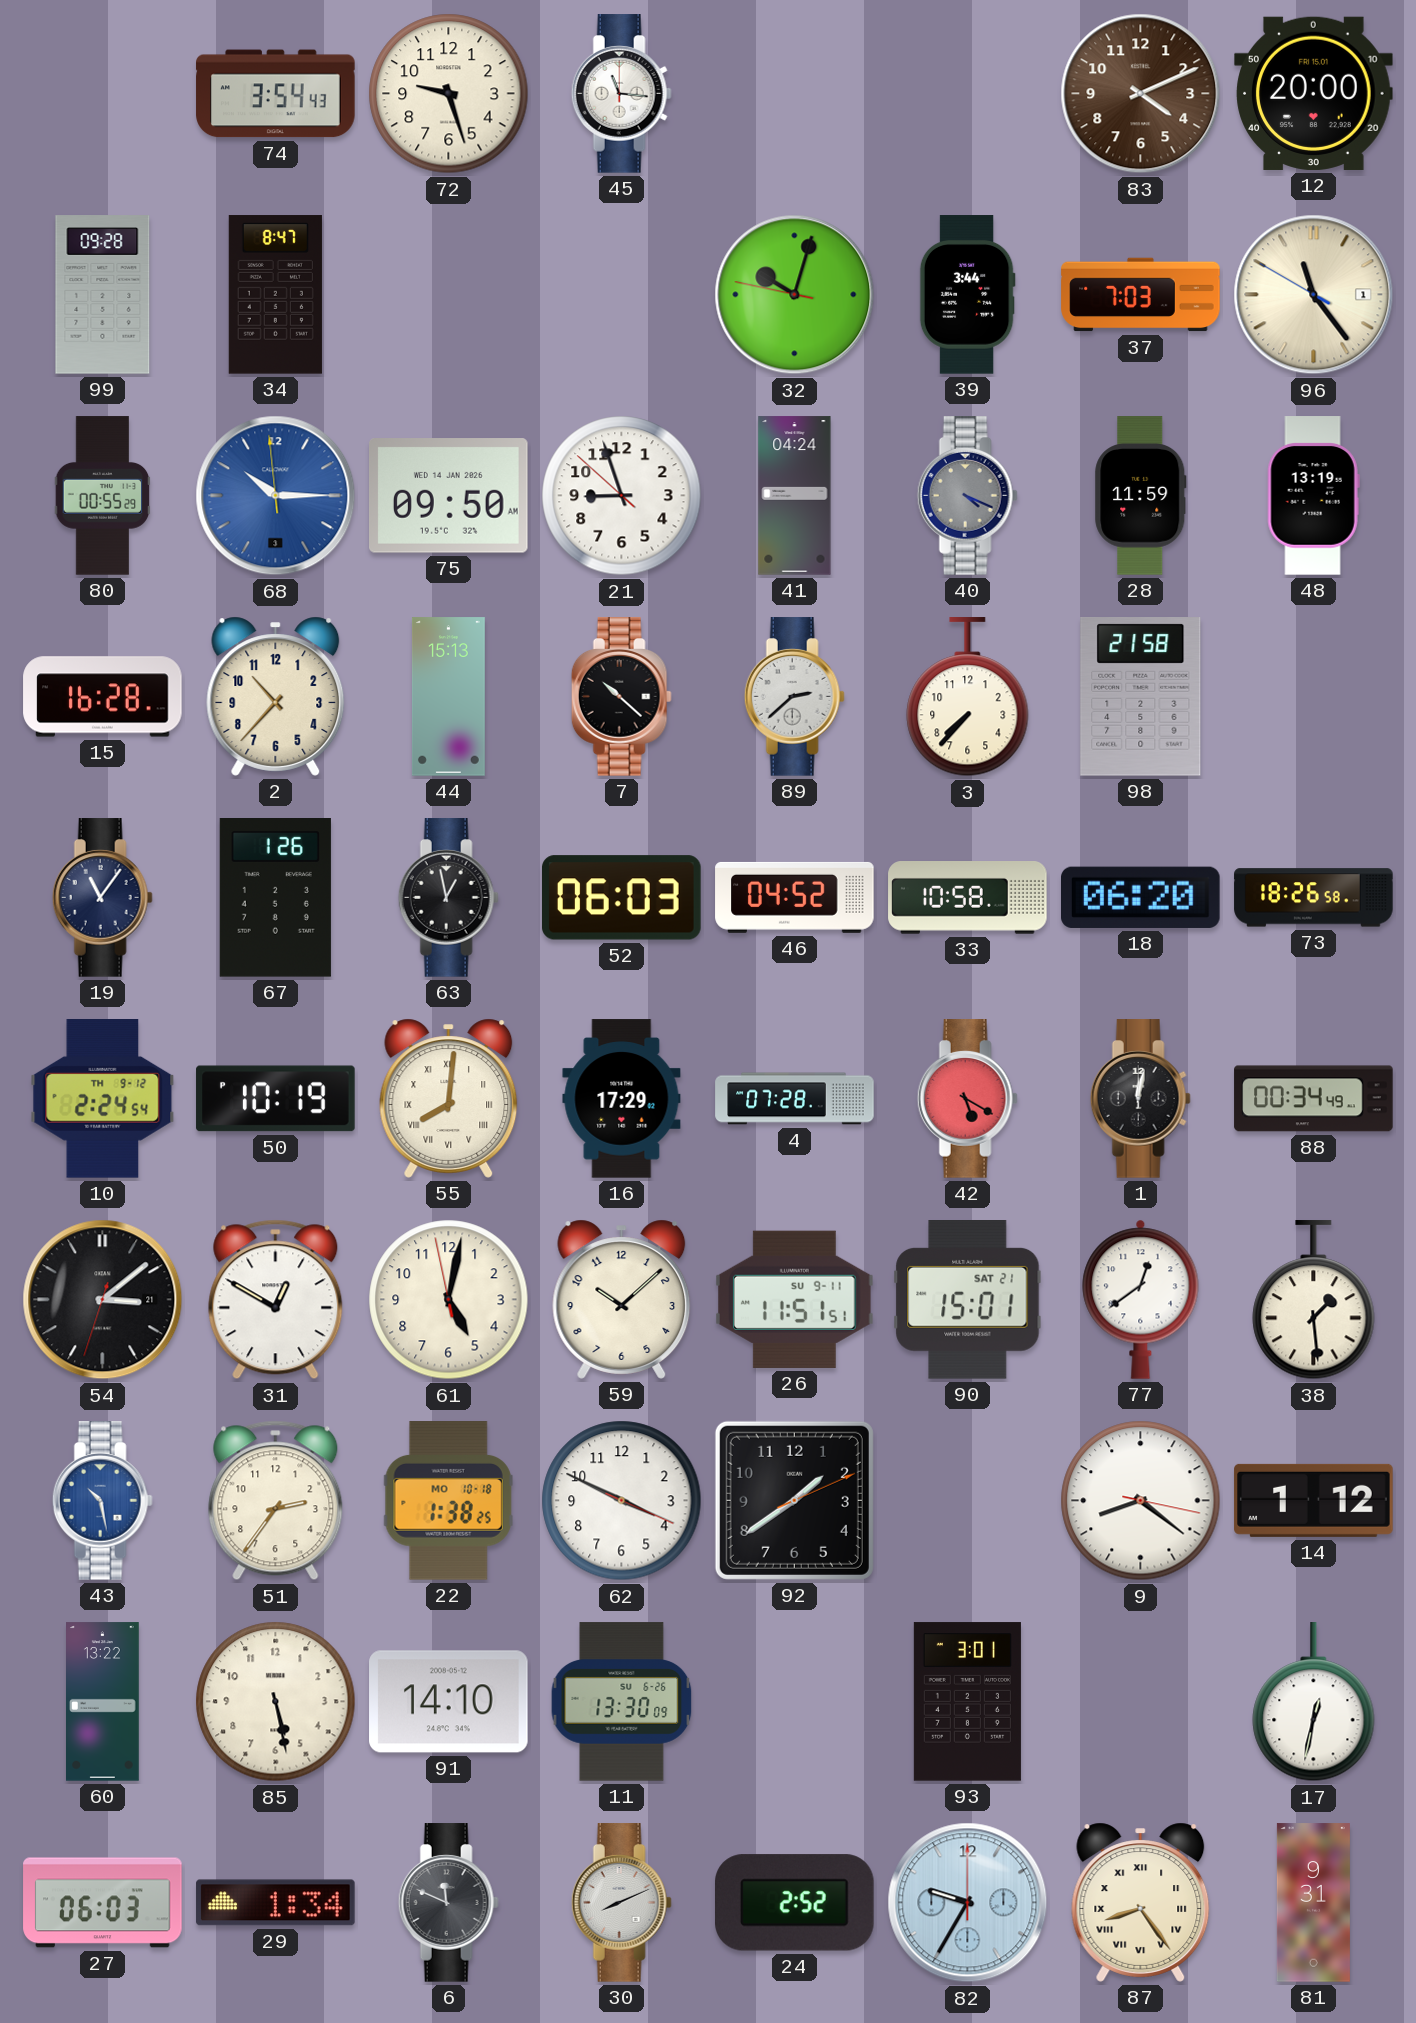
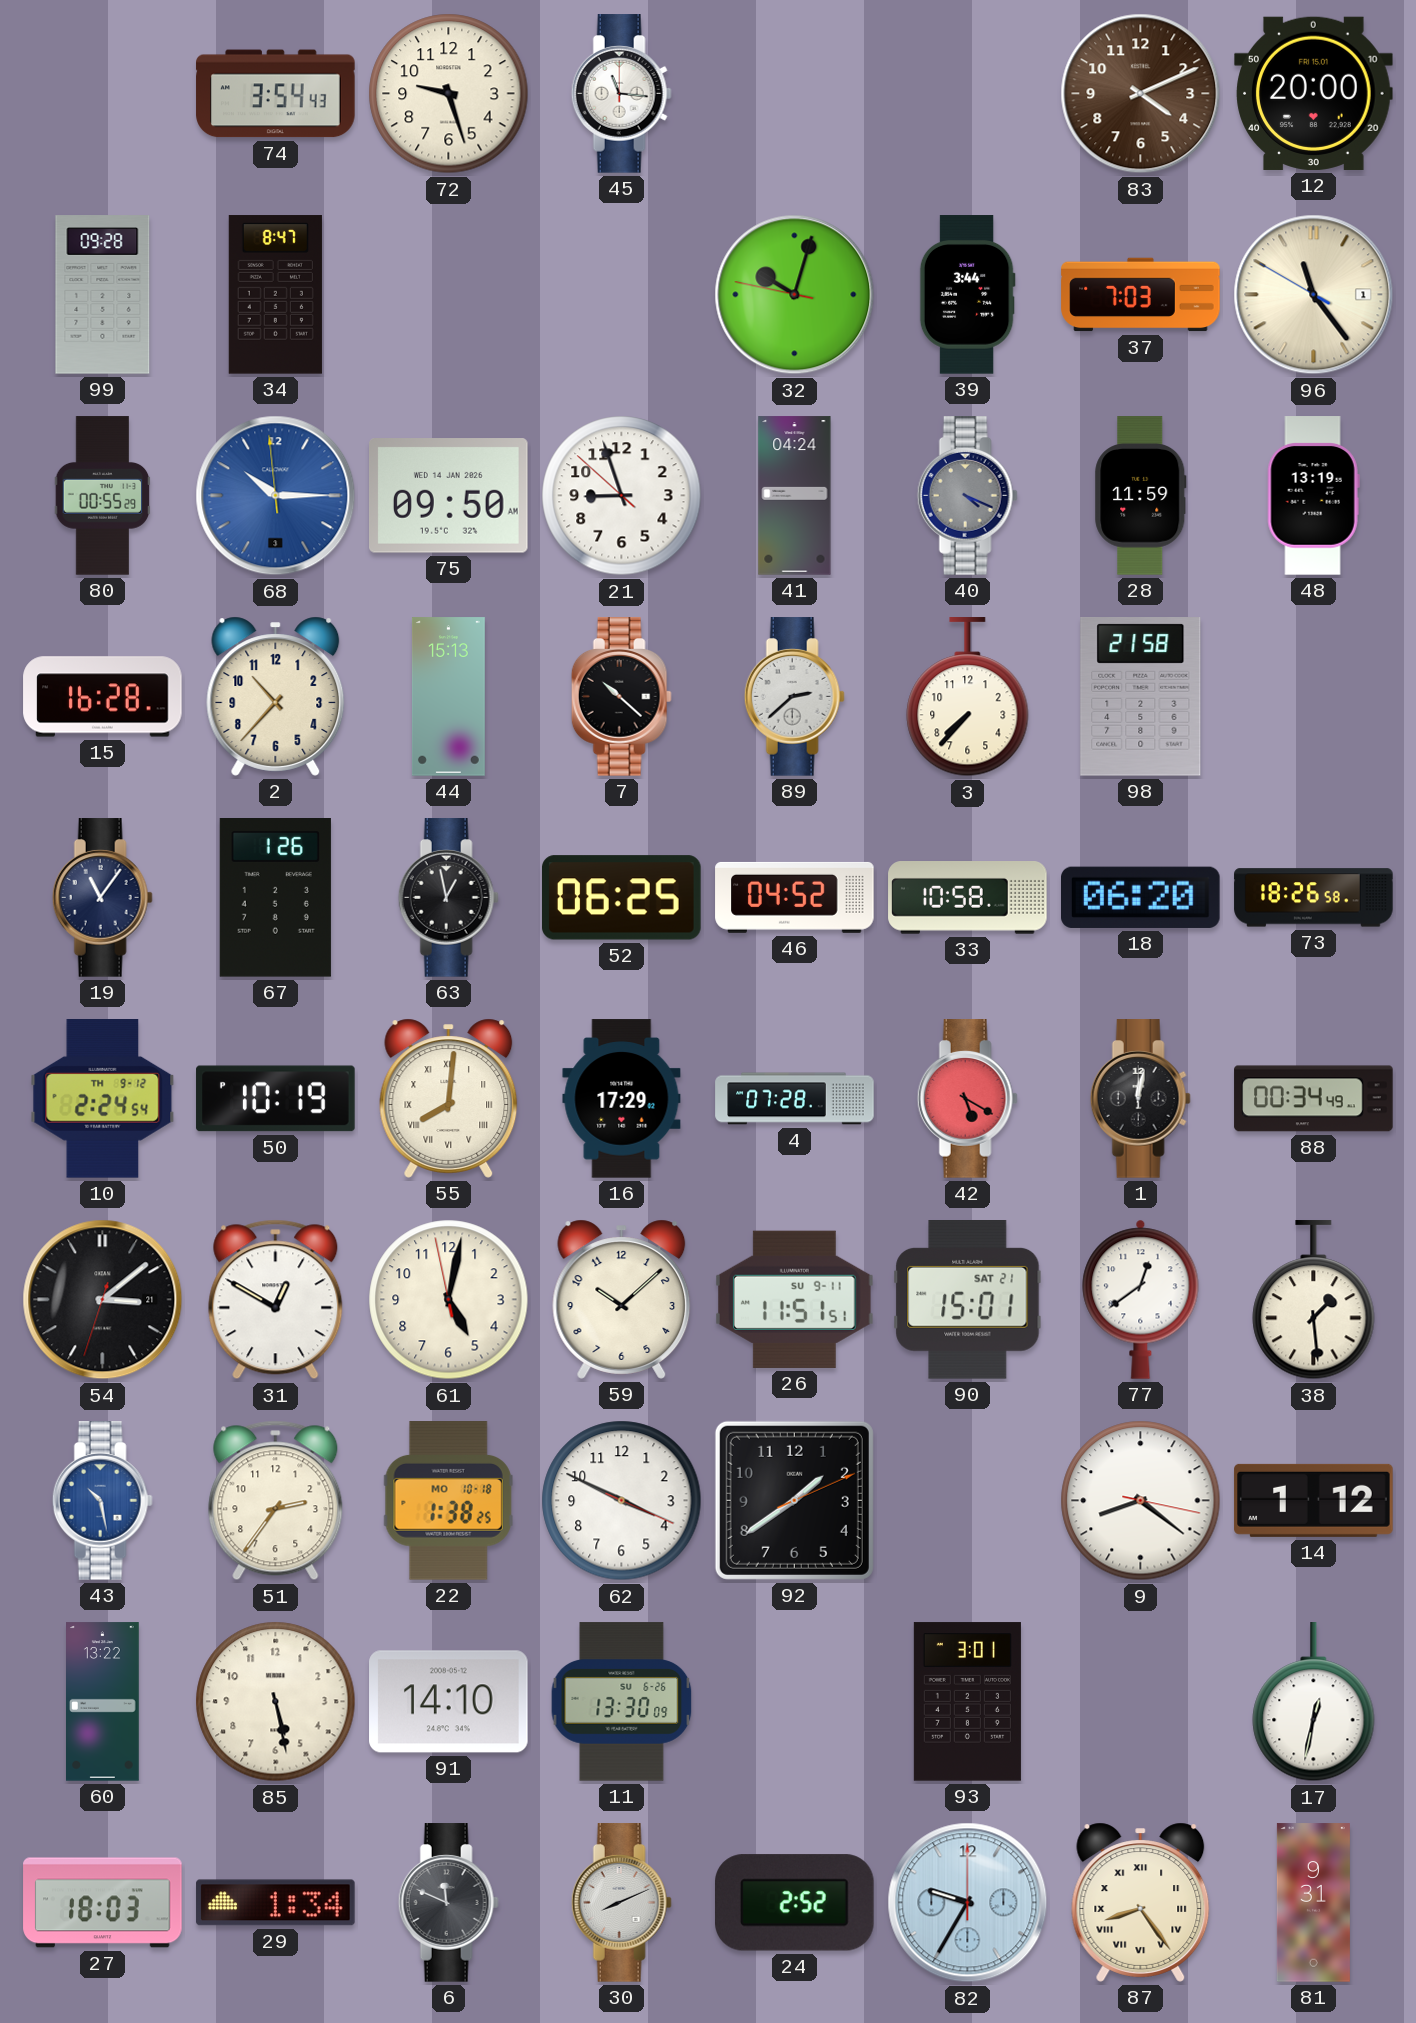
52: 06:03 -> 06:25
27: 06:03 -> 18:03
